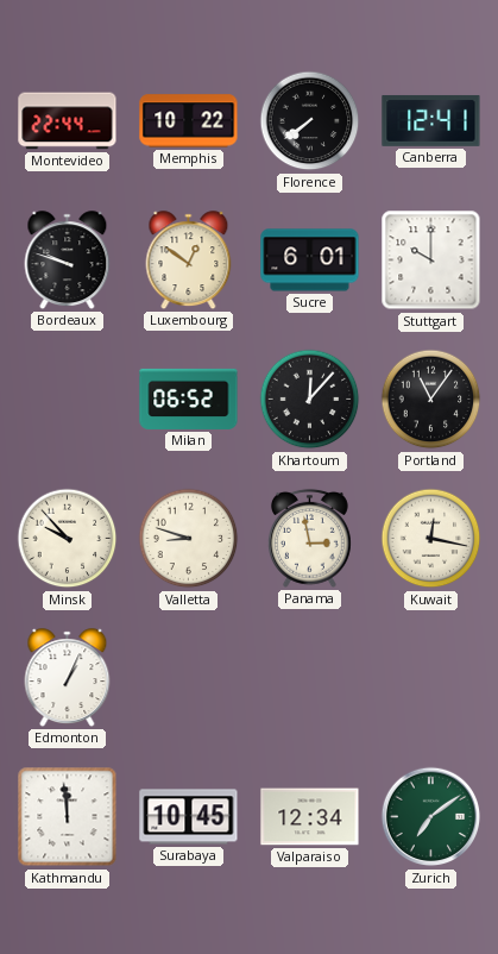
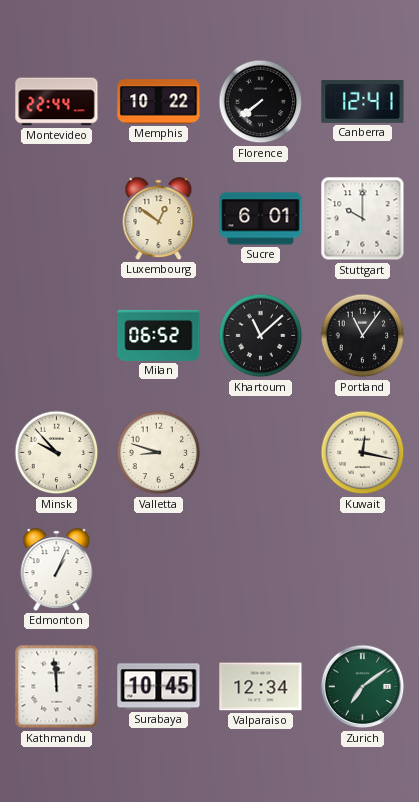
Bordeaux: 9:48 -> none
Khartoum: 12:07 -> 11:08
Panama: 2:58 -> none
